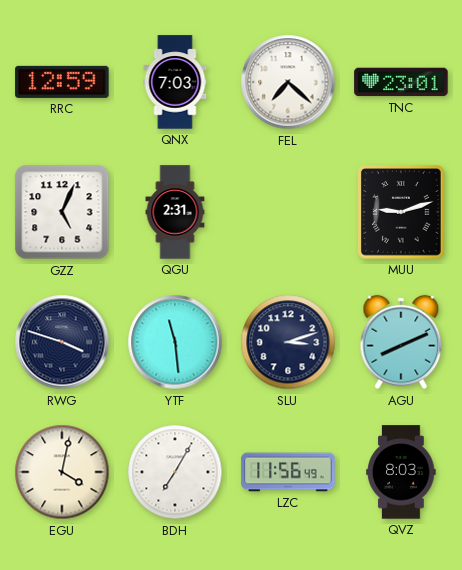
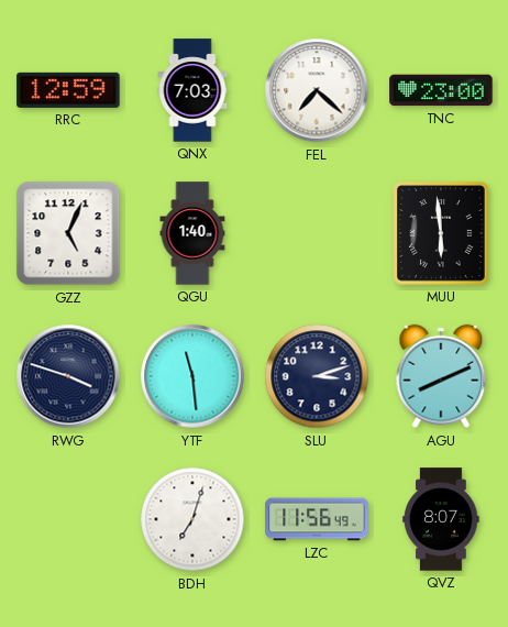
TNC: 23:01 -> 23:00
QGU: 2:31 -> 1:40
MUU: 9:12 -> 5:59
EGU: 4:02 -> none
BDH: 7:05 -> 7:03
QVZ: 8:03 -> 8:07
